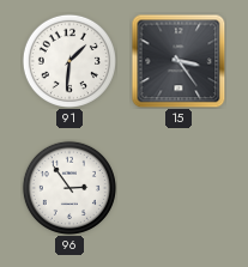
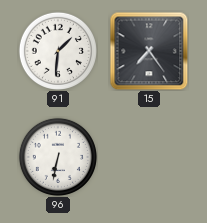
15: 3:24 -> 7:24
96: 2:54 -> 6:32
